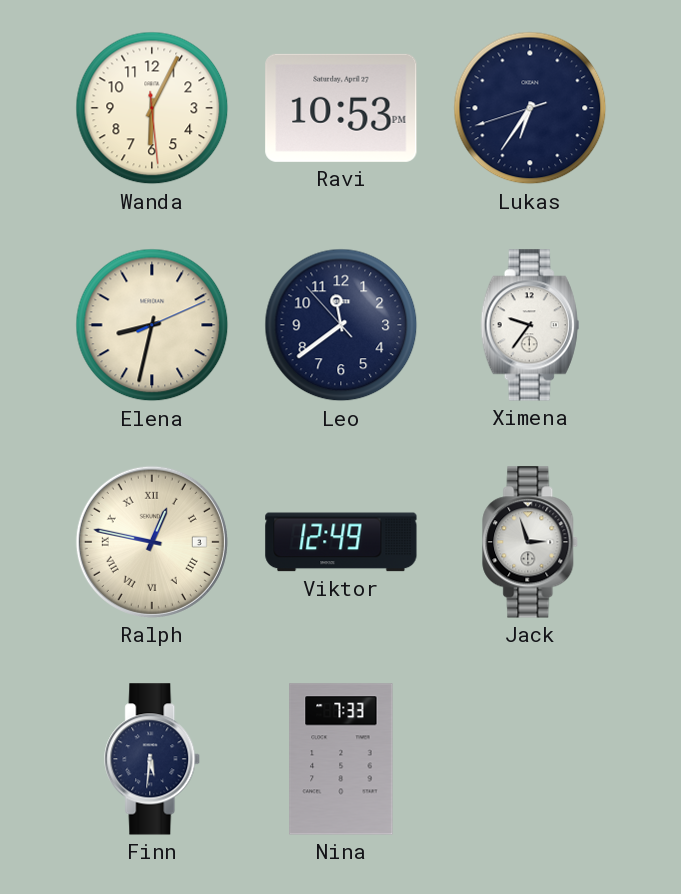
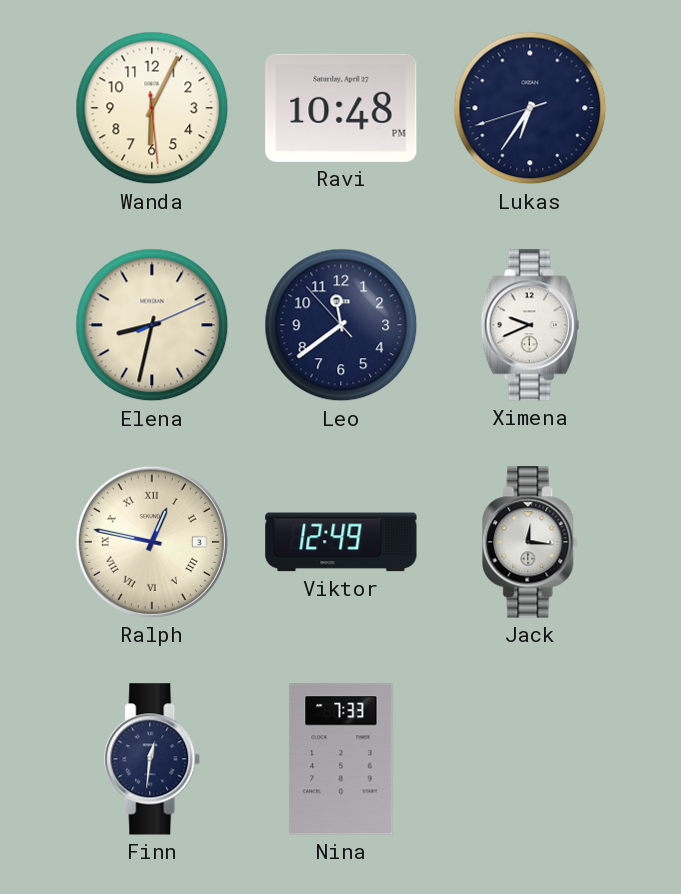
Ravi: 10:53 -> 10:48
Ximena: 9:36 -> 9:41
Jack: 2:57 -> 12:16
Finn: 5:31 -> 12:31
